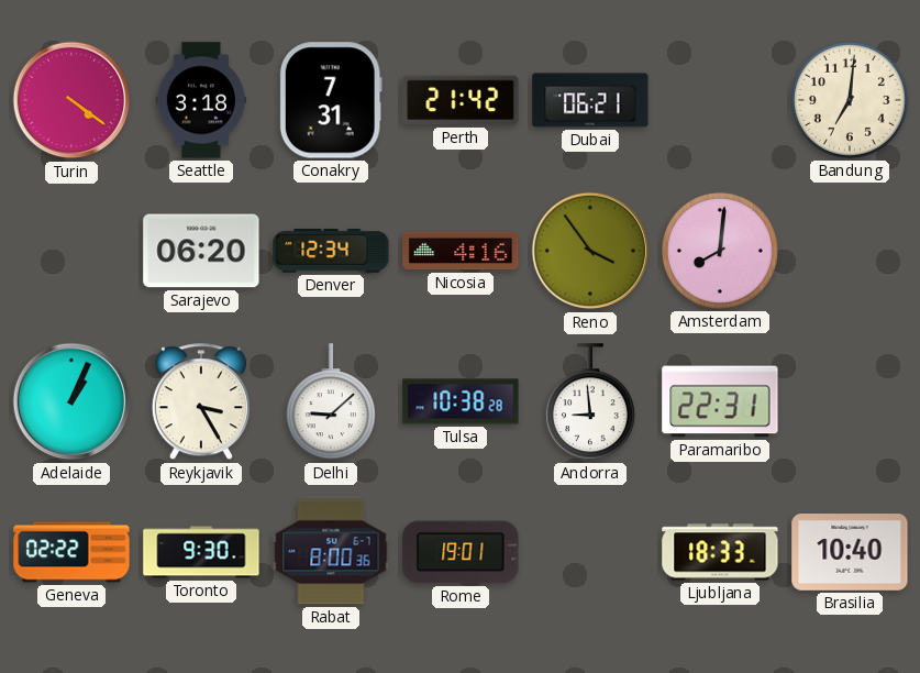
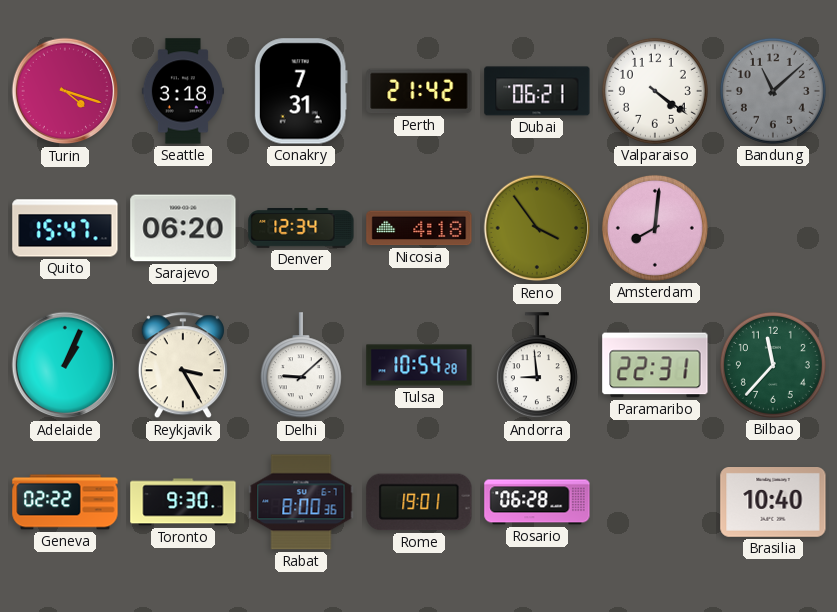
Turin: 4:21 -> 4:18
Valparaiso: none -> 4:21
Bandung: 7:01 -> 11:08
Bandung dial: cream -> grey
Quito: none -> 15:47
Nicosia: 4:16 -> 4:18
Tulsa: 10:38 -> 10:54
Bilbao: none -> 11:37
Rosario: none -> 06:28
Ljubljana: 18:33 -> none
